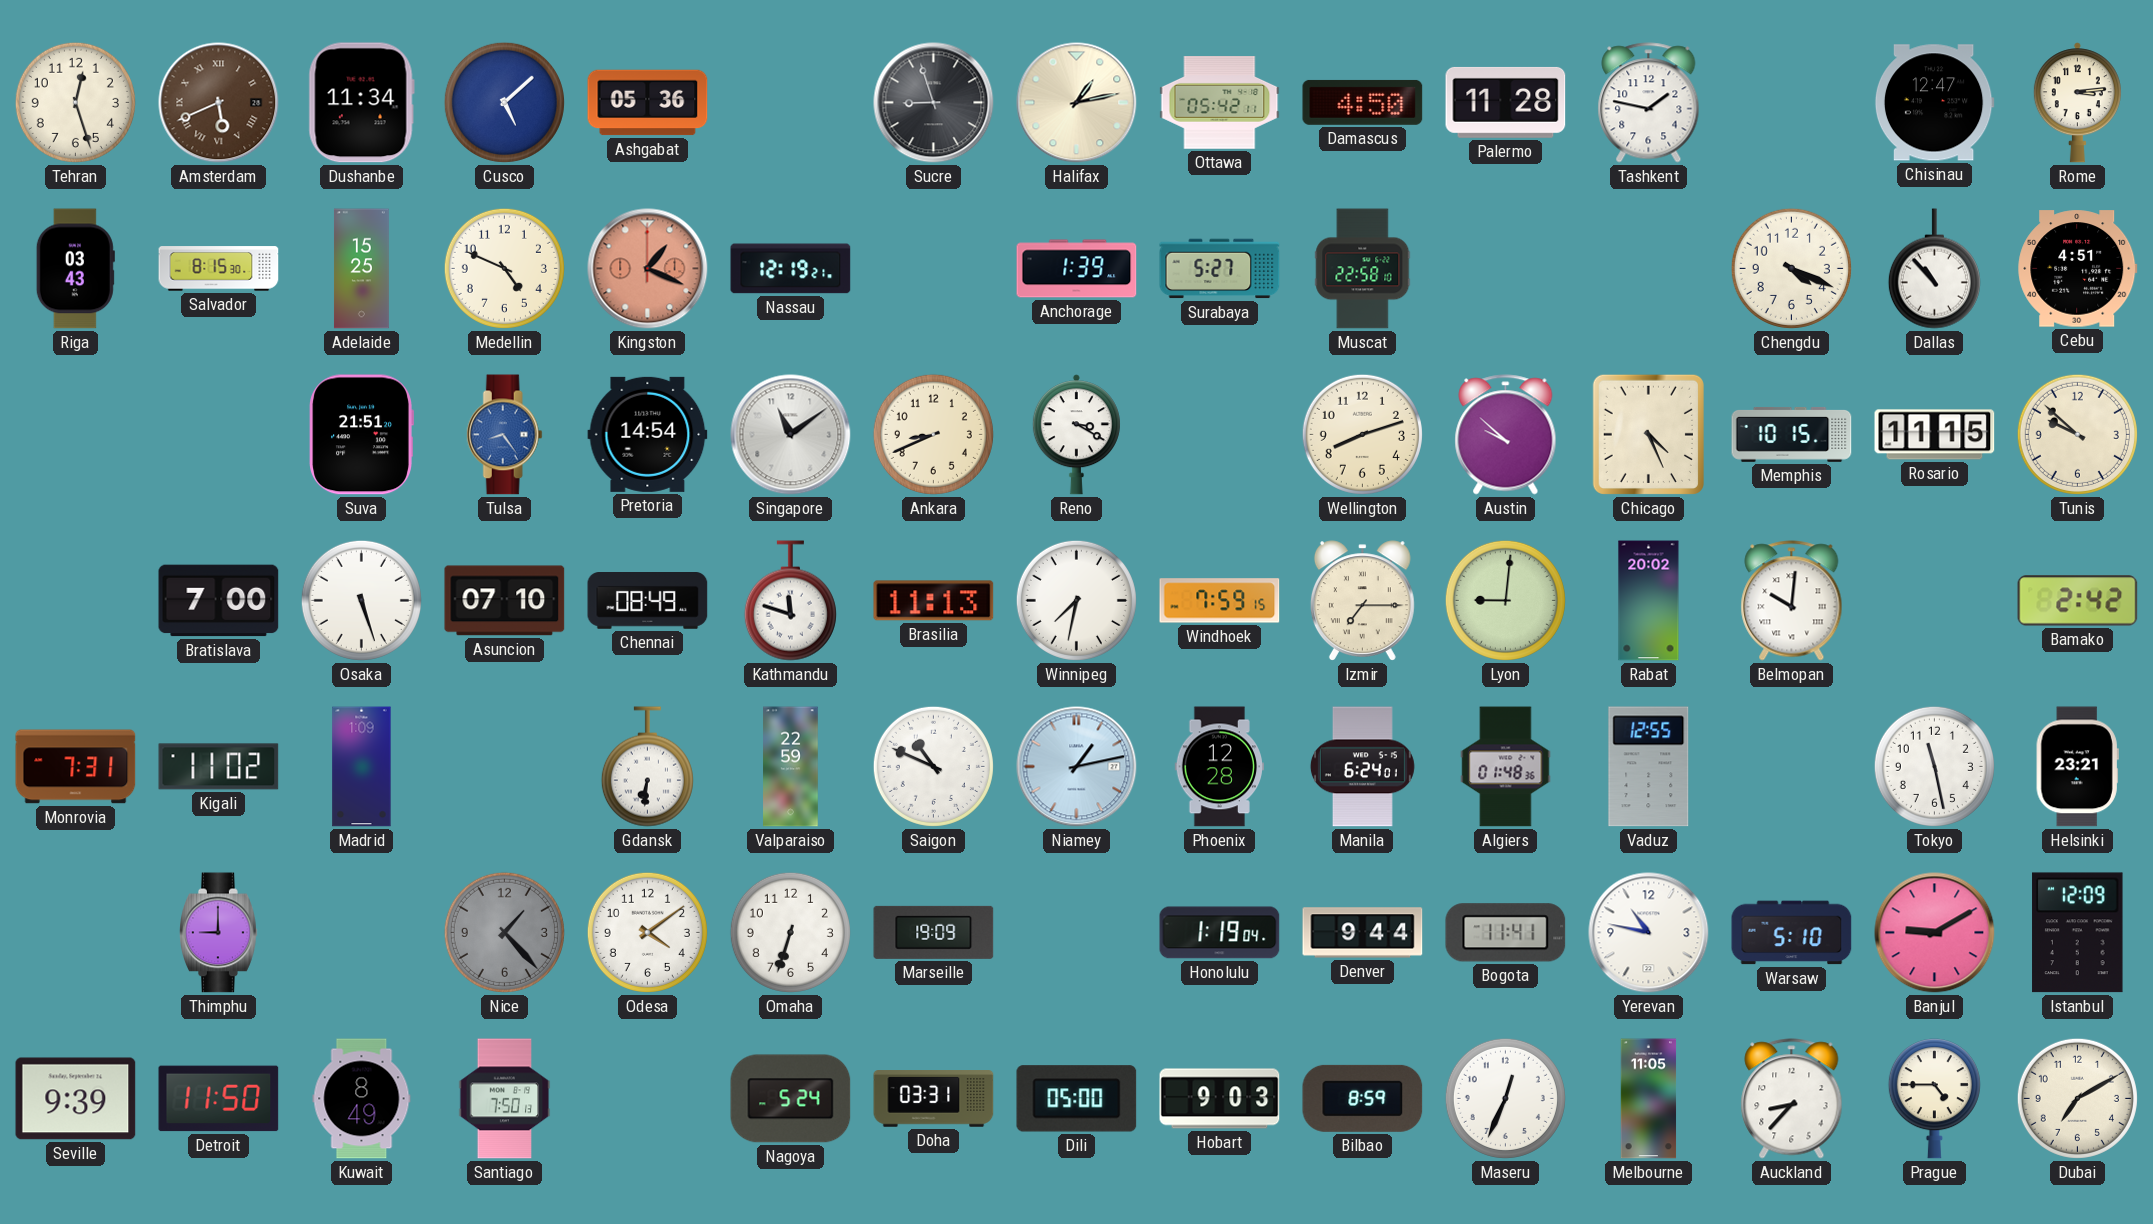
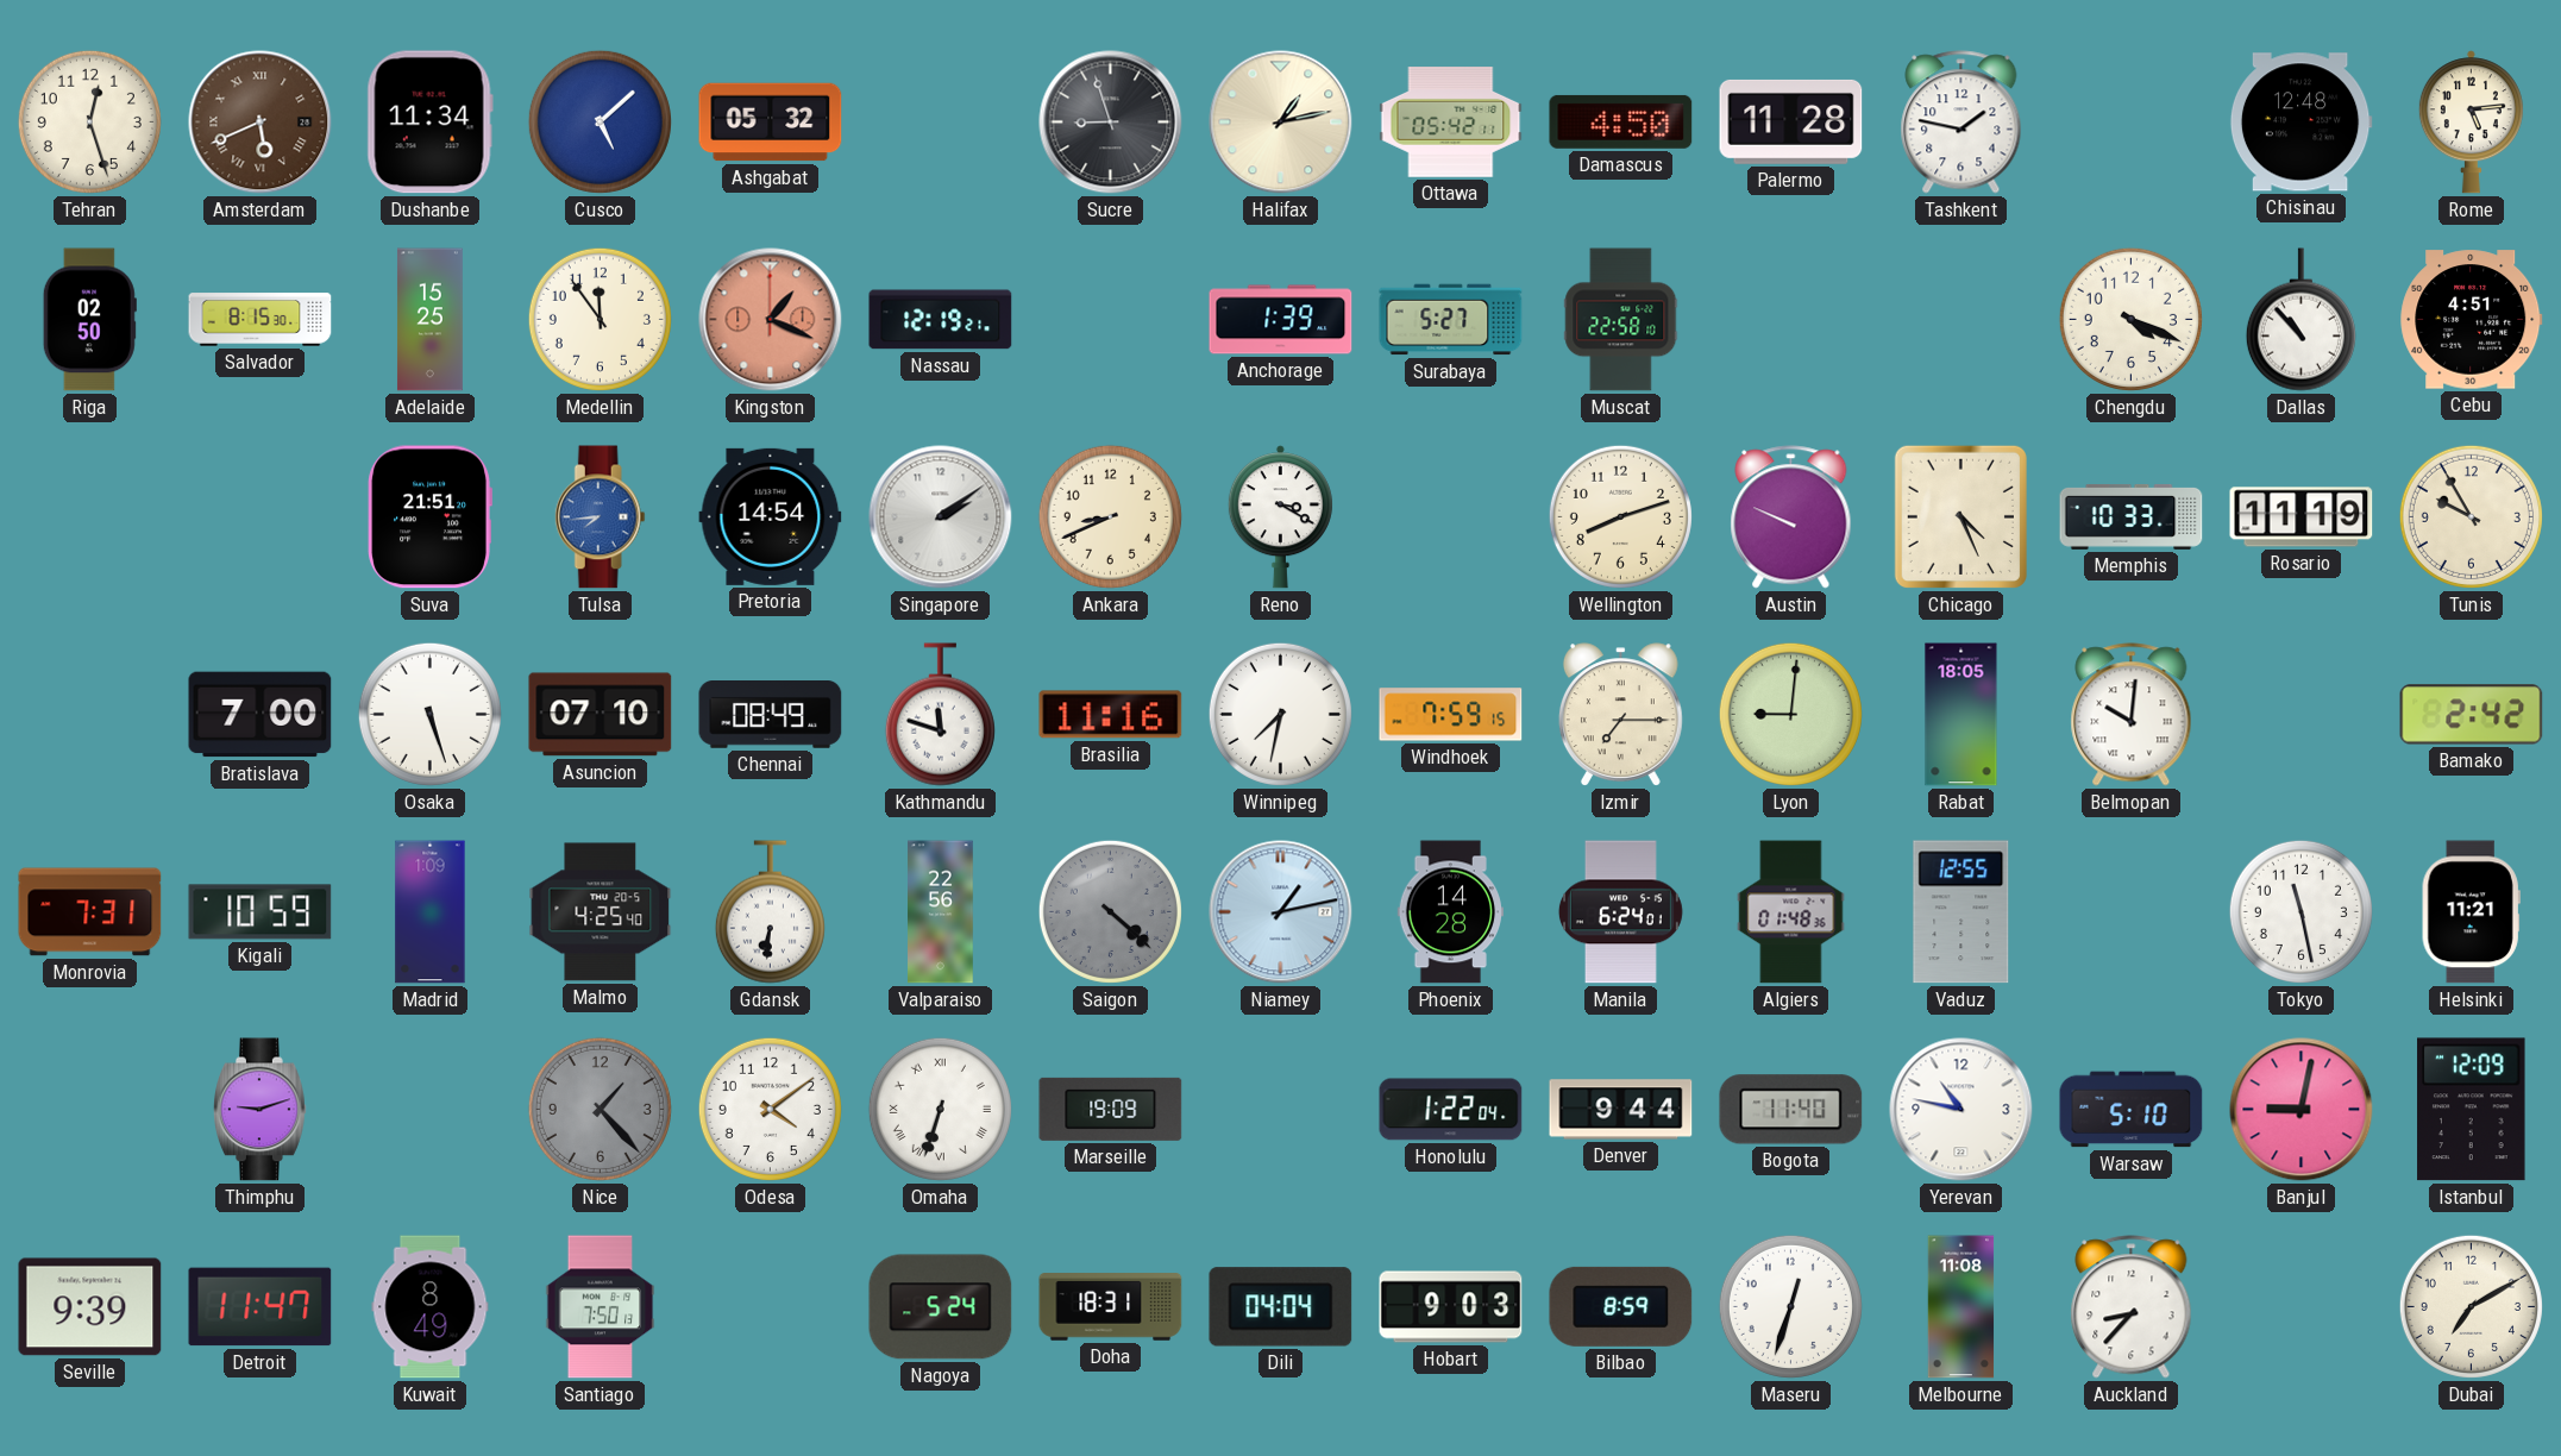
Ashgabat: 05:36 -> 05:32
Chisinau: 12:47 -> 12:48
Rome: 3:14 -> 5:14
Riga: 03:43 -> 02:50
Medellin: 4:49 -> 11:54
Tulsa: 8:24 -> 7:44
Singapore: 11:09 -> 2:09
Austin: 9:52 -> 9:49
Memphis: 10:15 -> 10:33
Rosario: 11:15 -> 11:19
Tunis: 9:52 -> 9:55
Brasilia: 11:13 -> 11:16
Rabat: 20:02 -> 18:05
Kigali: 11:02 -> 10:59
Malmo: none -> 4:25
Valparaiso: 22:59 -> 22:56
Saigon: 10:49 -> 4:22
Saigon dial: white -> grey
Phoenix: 12:28 -> 14:28
Helsinki: 23:21 -> 11:21
Thimphu: 9:00 -> 9:12
Omaha numerals: Arabic -> Roman
Honolulu: 1:19 -> 1:22
Bogota: 11:41 -> 11:40
Banjul: 9:10 -> 9:02
Detroit: 11:50 -> 11:47
Doha: 03:31 -> 18:31
Dili: 05:00 -> 04:04
Maseru: 12:34 -> 12:33
Melbourne: 11:05 -> 11:08
Prague: 4:45 -> none
